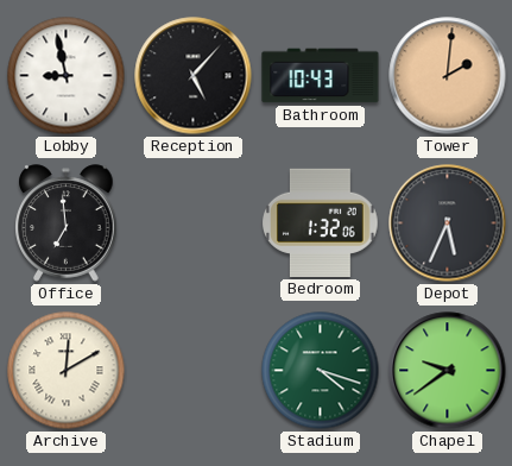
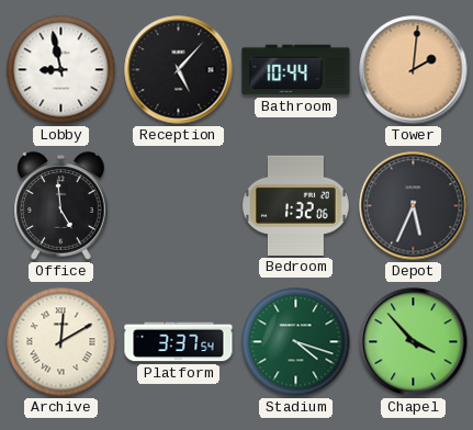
Bathroom: 10:43 -> 10:44
Office: 6:59 -> 4:59
Platform: none -> 3:37
Chapel: 9:39 -> 3:53
